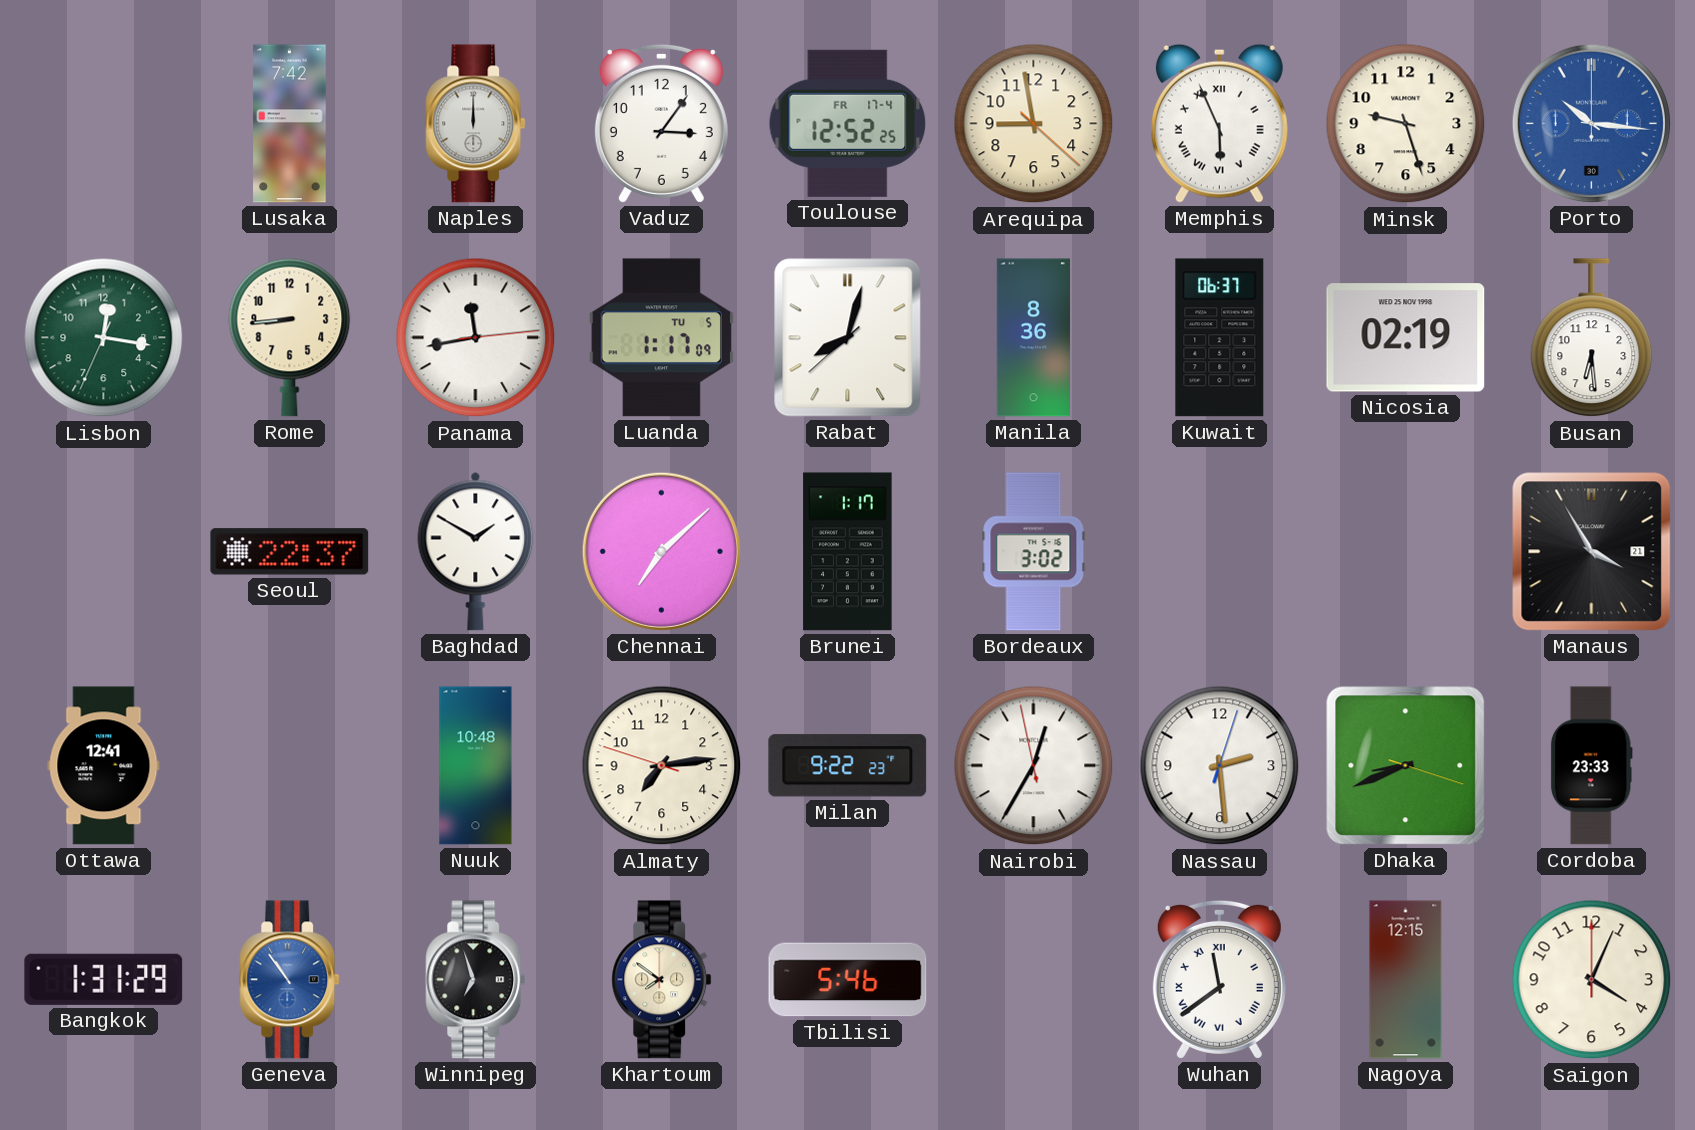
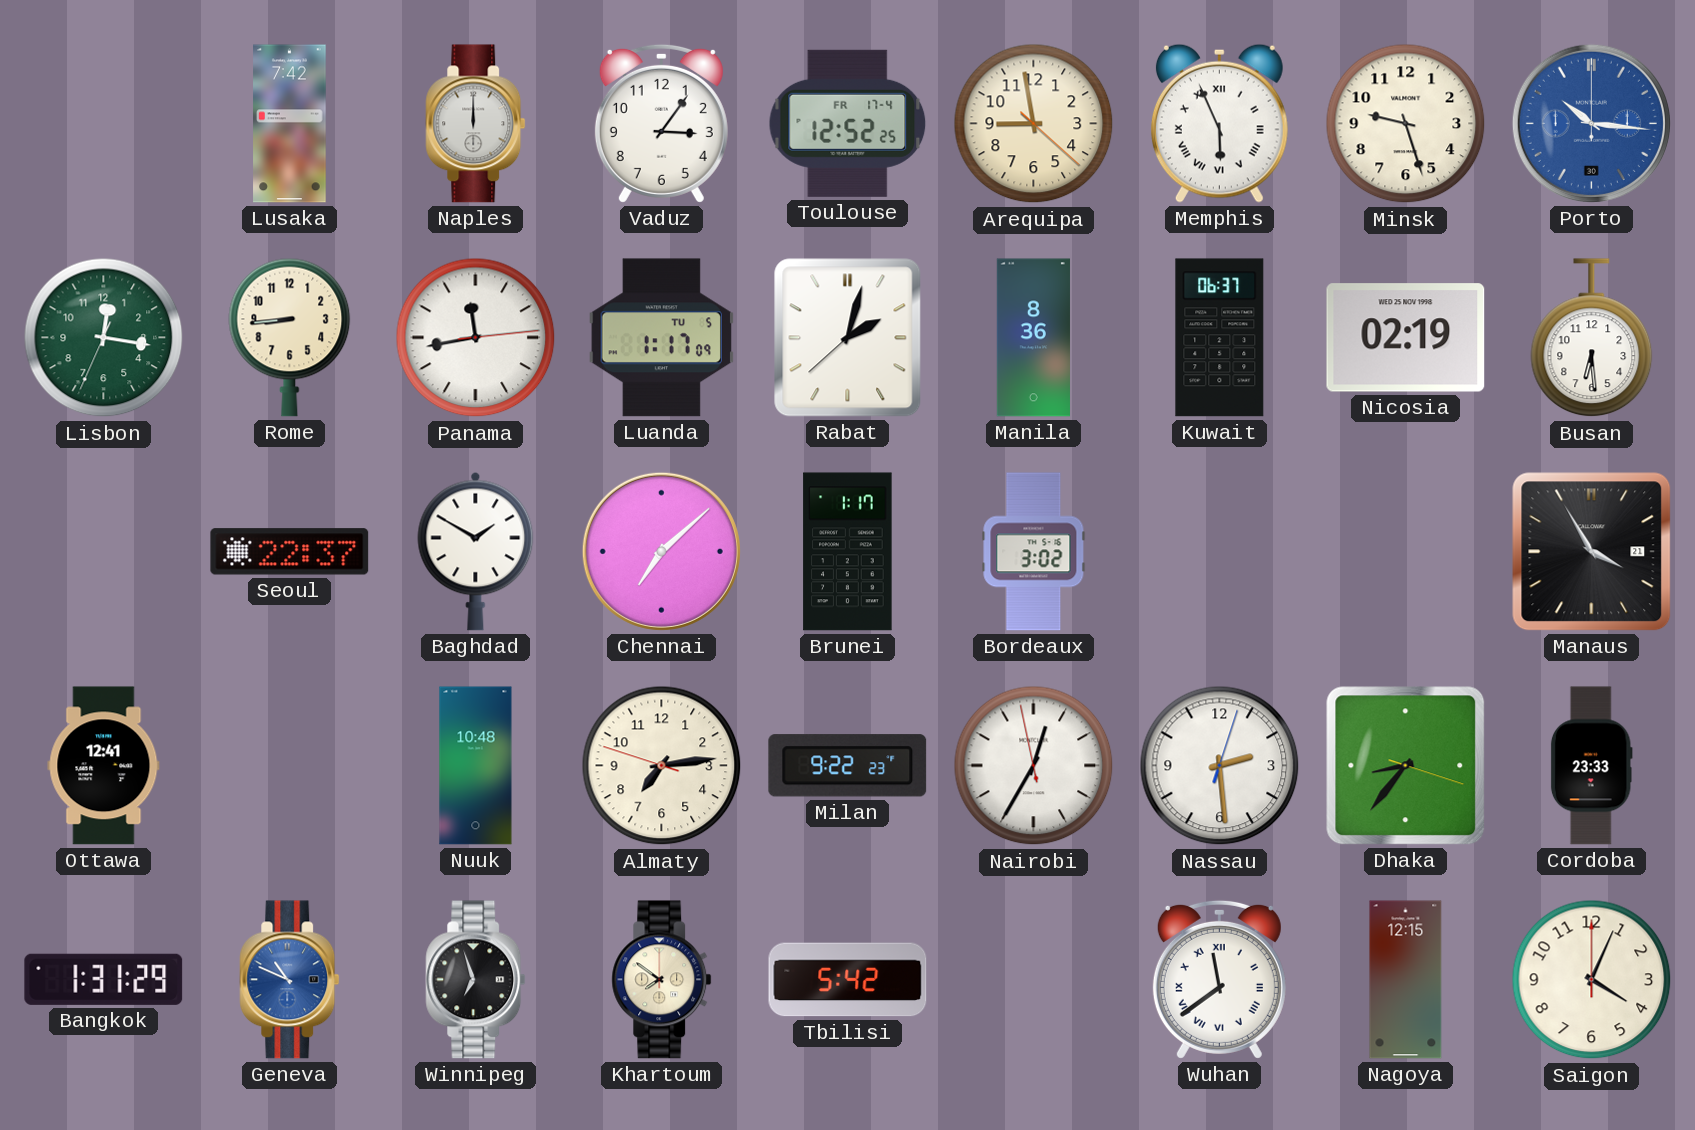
Rabat: 8:02 -> 2:02
Dhaka: 8:41 -> 8:36
Geneva: 10:54 -> 10:49
Tbilisi: 5:46 -> 5:42
